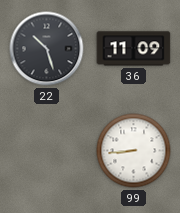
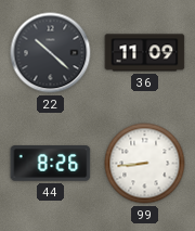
22: 10:27 -> 10:22
44: none -> 8:26
